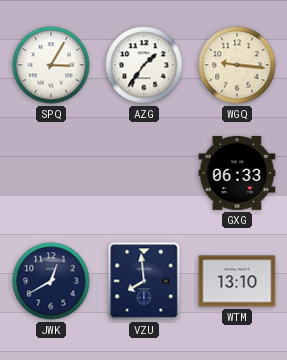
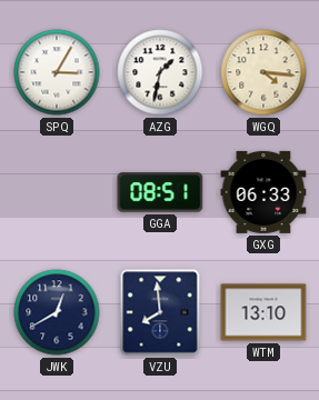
AZG: 1:36 -> 1:32
WGQ: 9:16 -> 4:16
GGA: none -> 08:51
